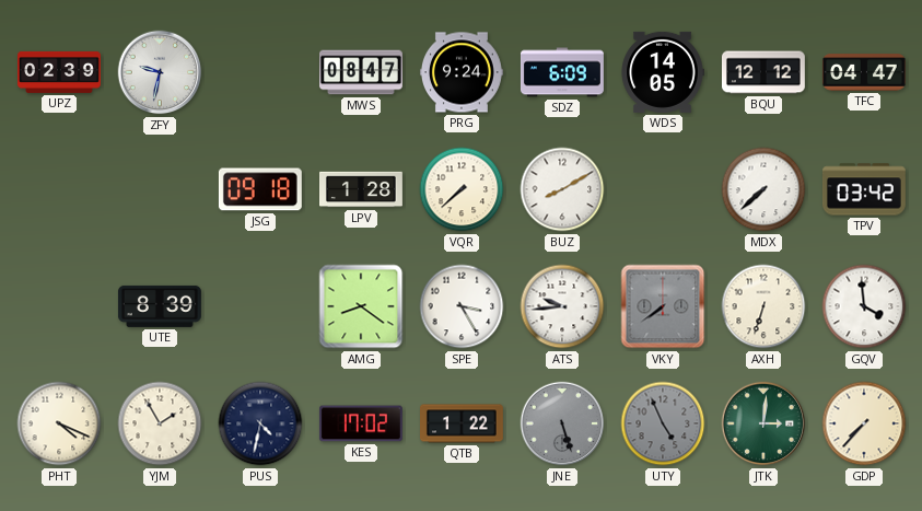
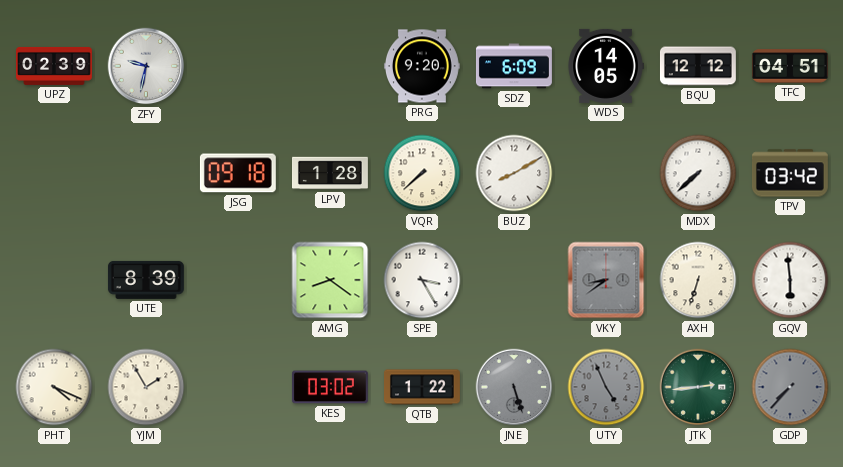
MWS: 08:47 -> none
PRG: 9:24 -> 9:20
TFC: 04:47 -> 04:51
ATS: 9:44 -> none
VKY: 7:39 -> 8:39
GQV: 3:59 -> 5:59
PUS: 4:32 -> none
KES: 17:02 -> 03:02
JTK: 3:01 -> 2:44
GDP dial: cream -> grey
